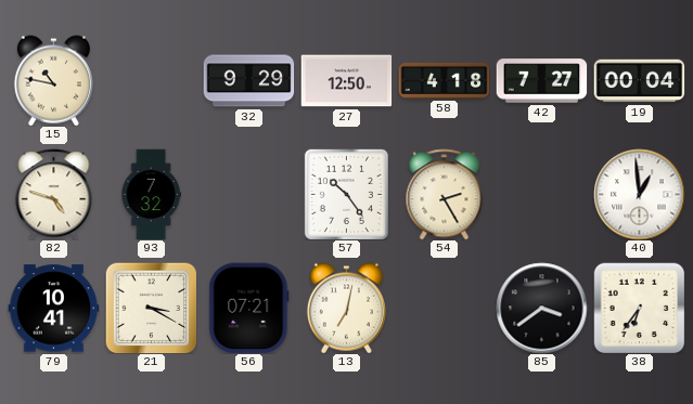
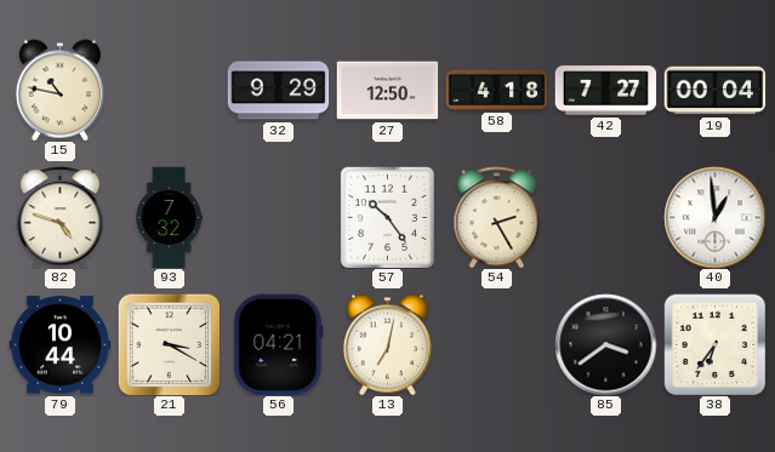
79: 10:41 -> 10:44
56: 07:21 -> 04:21
